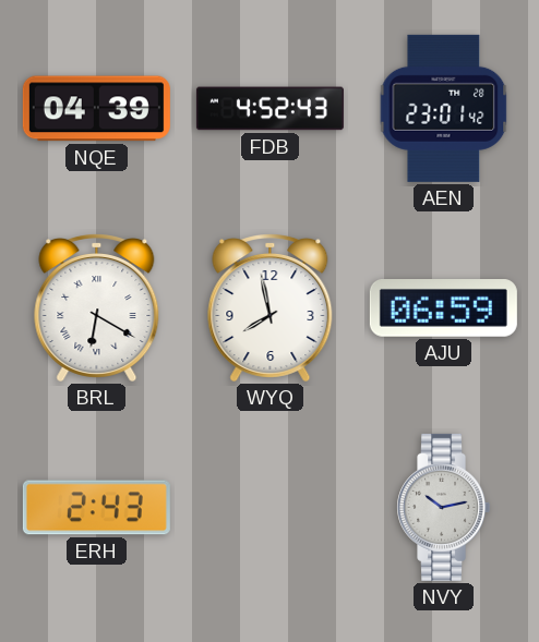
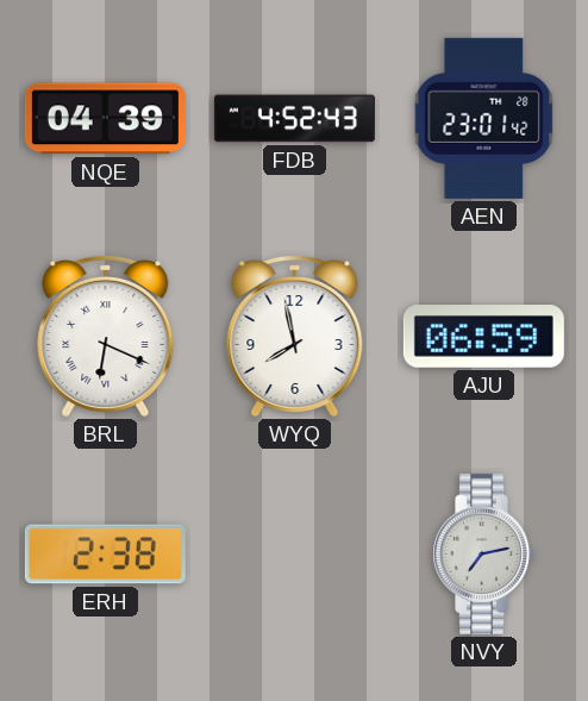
BRL: 6:20 -> 6:19
ERH: 2:43 -> 2:38
NVY: 10:13 -> 7:13
